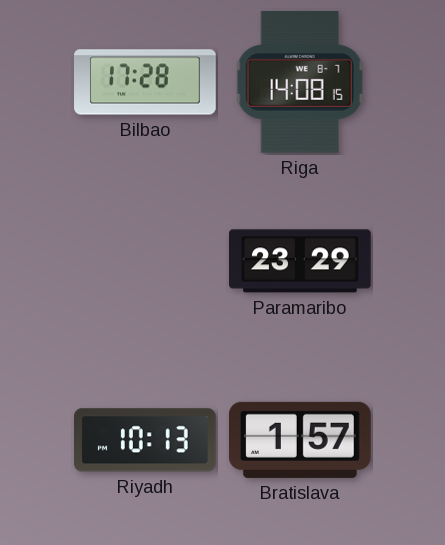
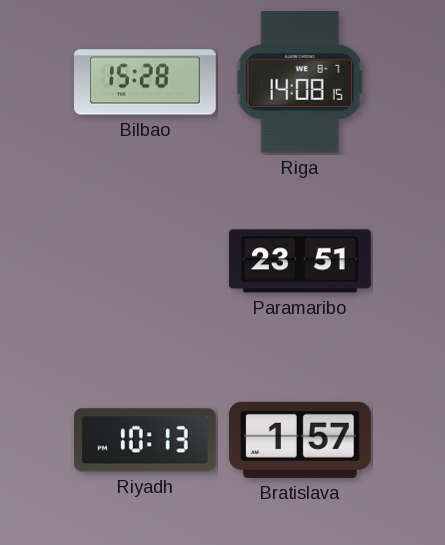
Bilbao: 17:28 -> 15:28
Paramaribo: 23:29 -> 23:51
